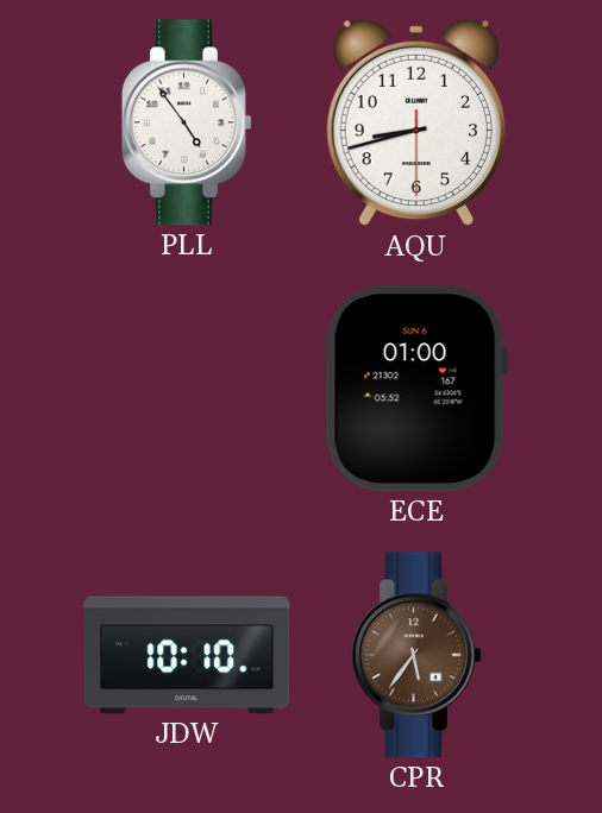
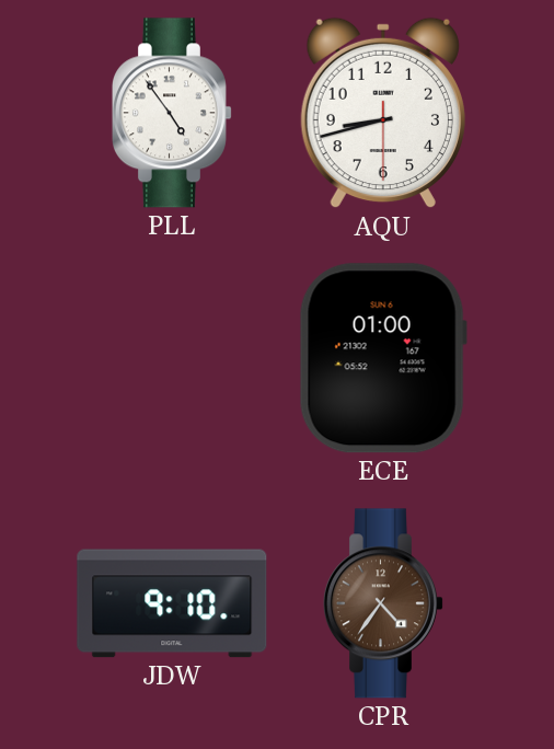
JDW: 10:10 -> 9:10
CPR: 5:36 -> 4:36
